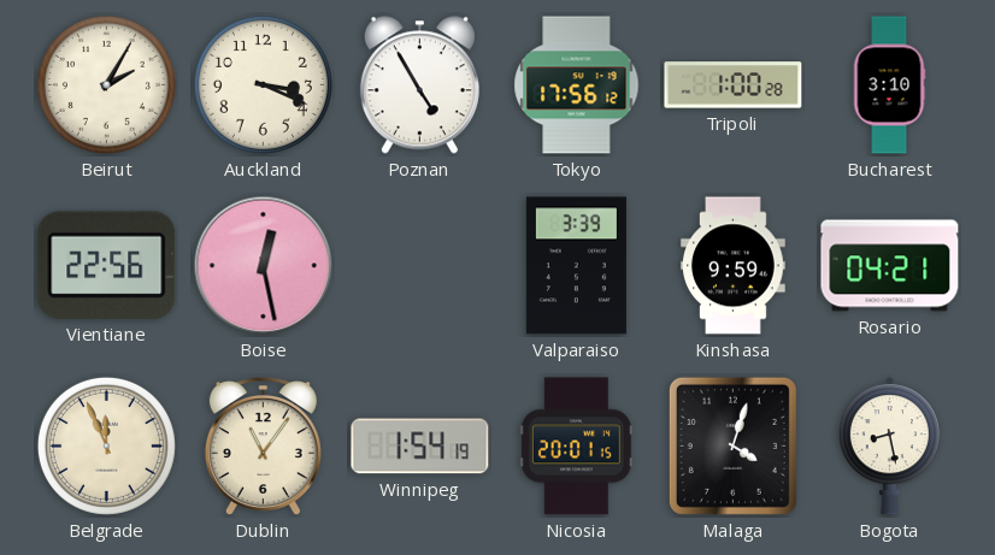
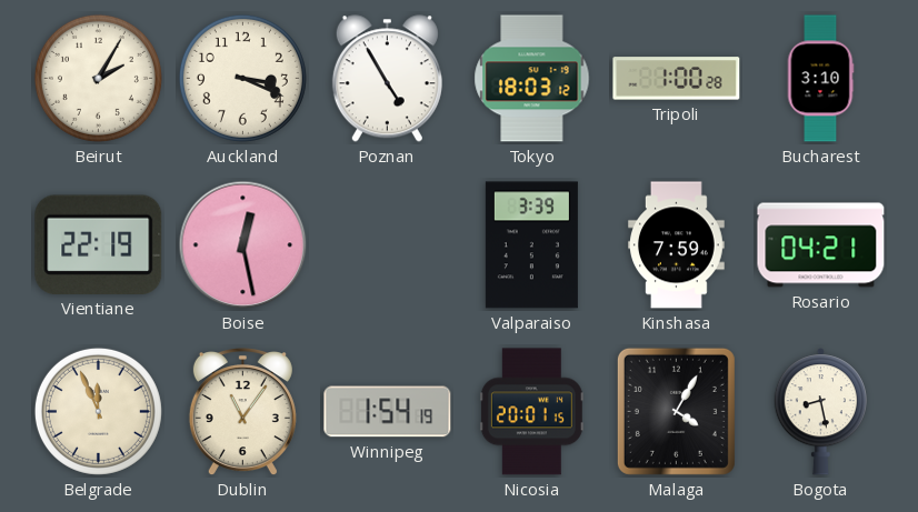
Tokyo: 17:56 -> 18:03
Vientiane: 22:56 -> 22:19
Kinshasa: 9:59 -> 7:59
Malaga: 4:03 -> 4:05
